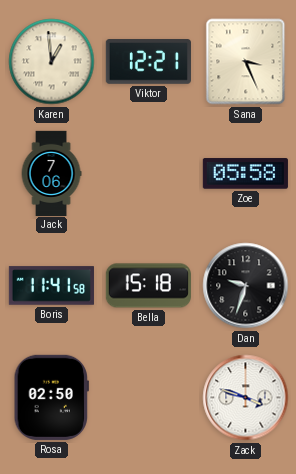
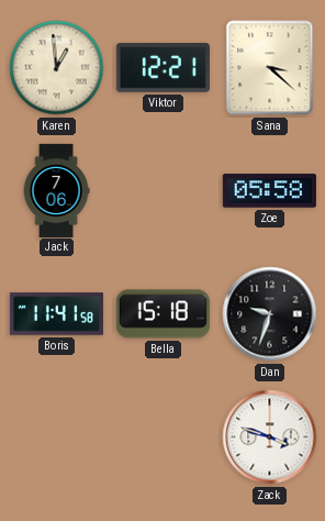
Sana: 3:26 -> 3:22
Rosa: 02:50 -> none
